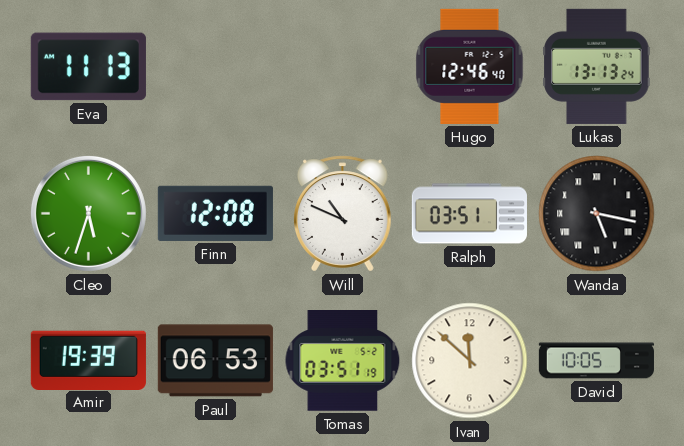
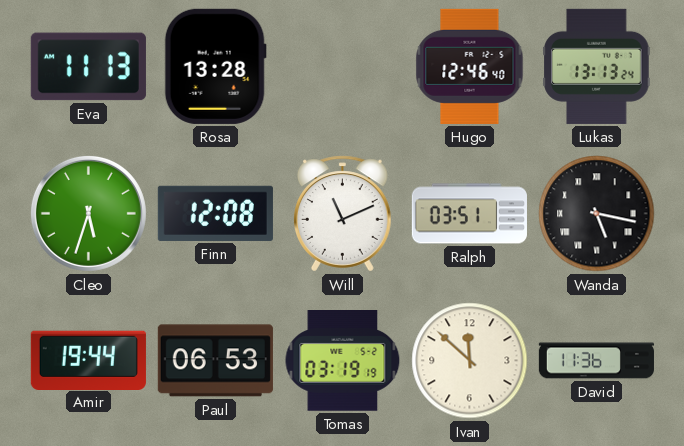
Rosa: none -> 13:28
Will: 10:49 -> 11:11
Amir: 19:39 -> 19:44
Tomas: 03:51 -> 03:19
David: 10:05 -> 11:36
